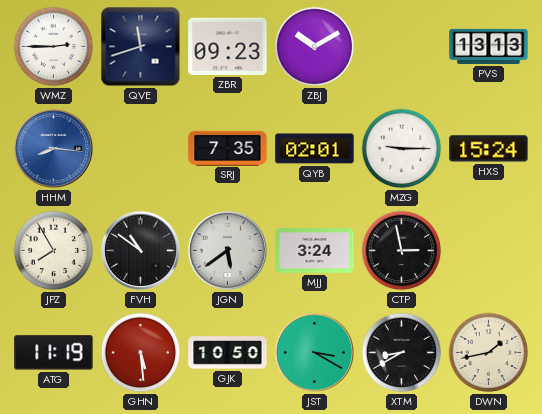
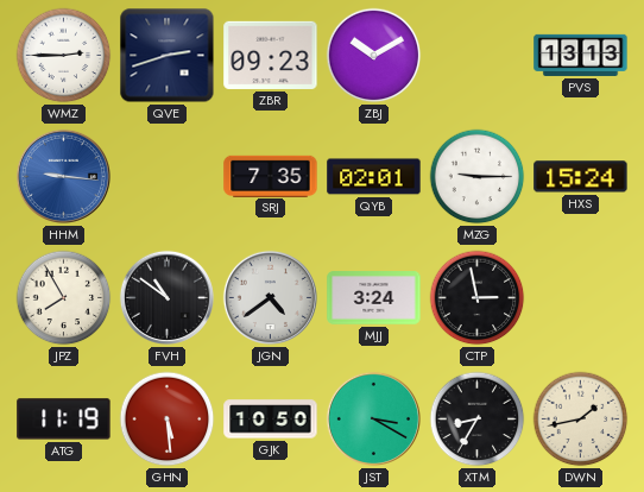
QVE: 11:42 -> 2:42
HHM: 8:16 -> 9:16
JGN: 5:39 -> 4:39
XTM: 8:40 -> 8:35
